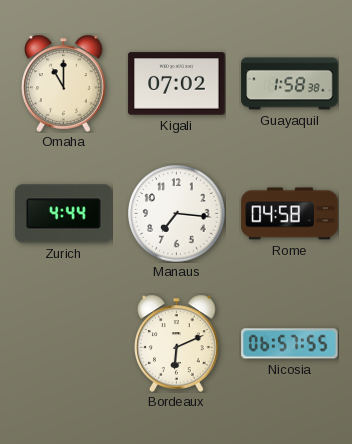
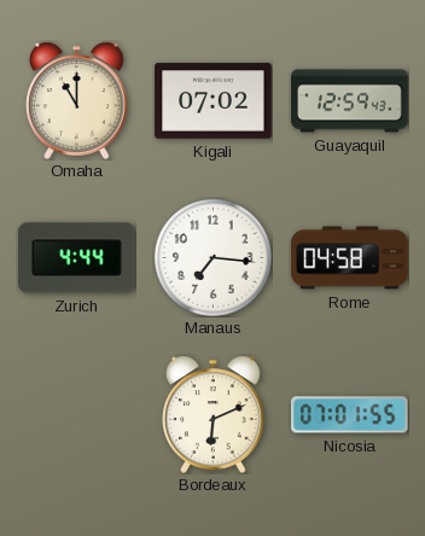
Guayaquil: 1:58 -> 12:59
Nicosia: 06:57 -> 07:01
